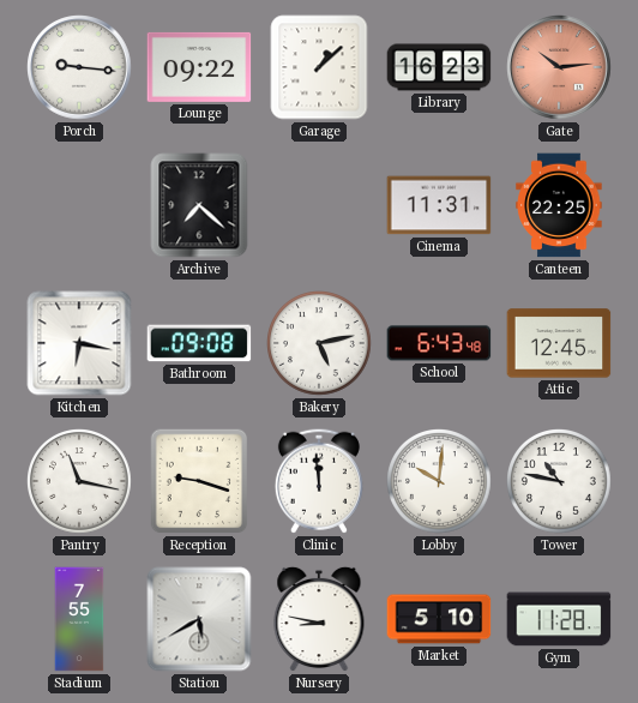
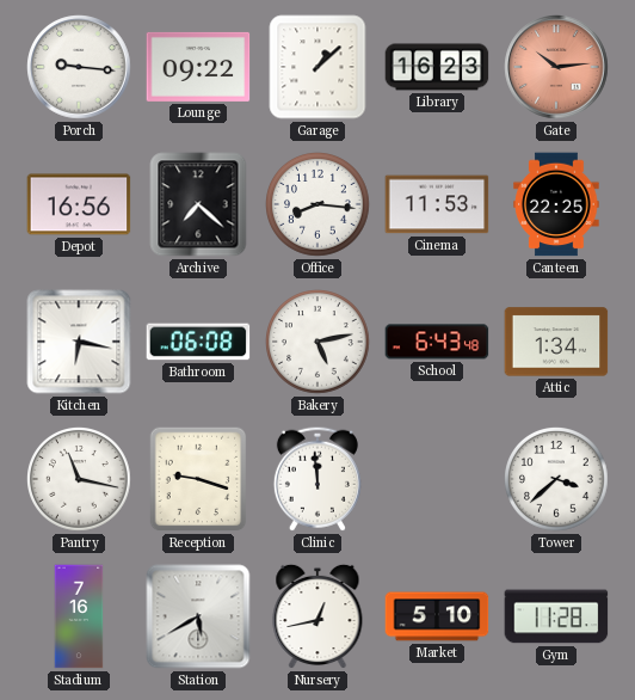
Depot: none -> 16:56
Office: none -> 8:16
Cinema: 11:31 -> 11:53
Bathroom: 09:08 -> 06:08
Attic: 12:45 -> 1:34
Lobby: 10:01 -> none
Tower: 10:47 -> 3:38
Stadium: 7:55 -> 7:16
Nursery: 8:47 -> 12:43
